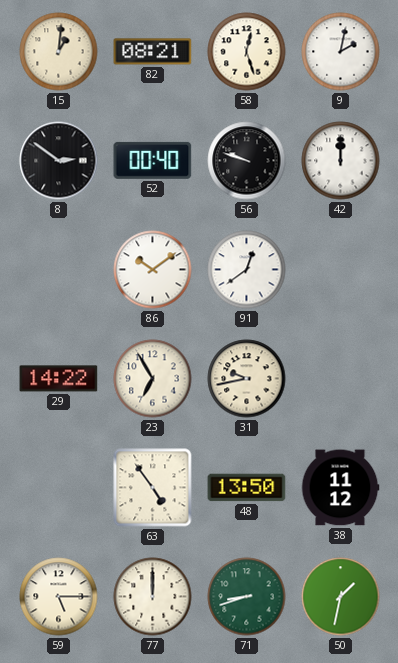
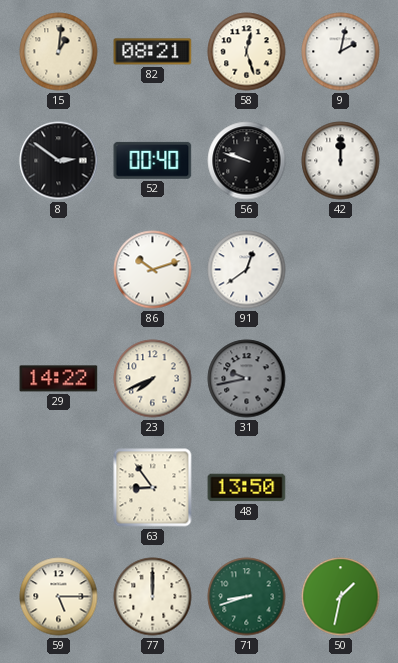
86: 10:09 -> 10:12
23: 6:55 -> 7:41
31 dial: cream -> grey
63: 4:54 -> 8:54
38: 11:12 -> none
